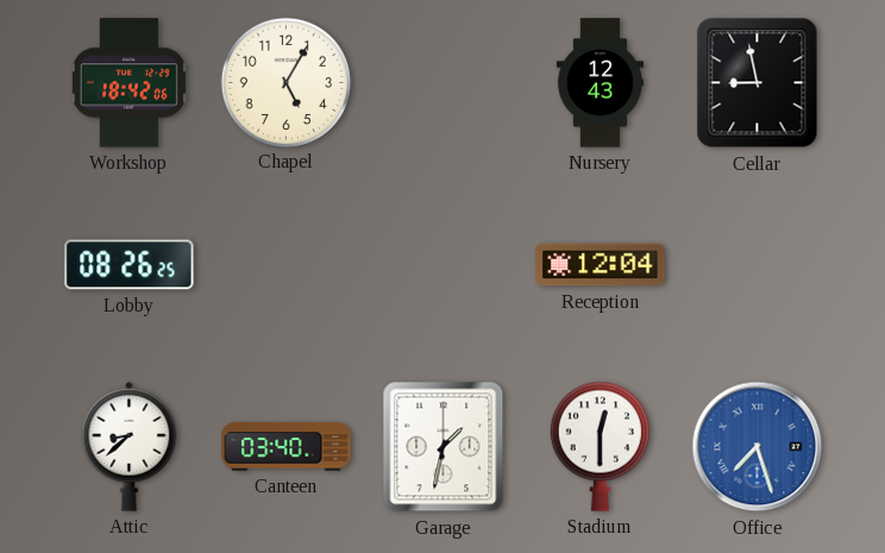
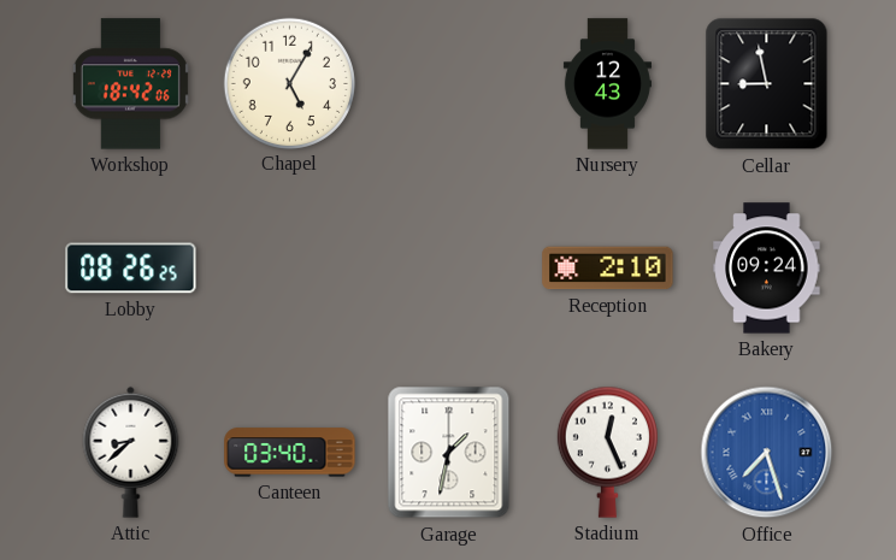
Reception: 12:04 -> 2:10
Bakery: none -> 09:24
Stadium: 12:30 -> 12:26
